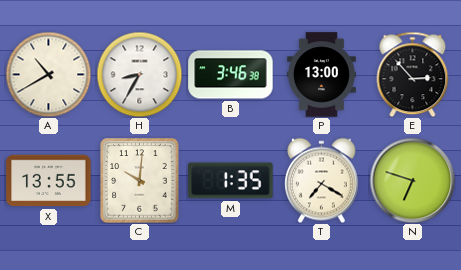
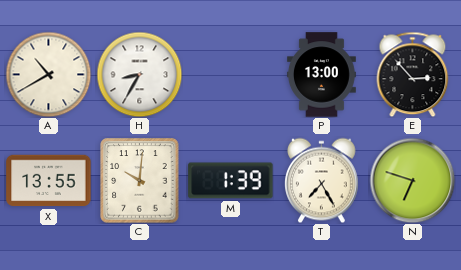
B: 3:46 -> none
M: 1:35 -> 1:39
T: 7:20 -> 7:25
